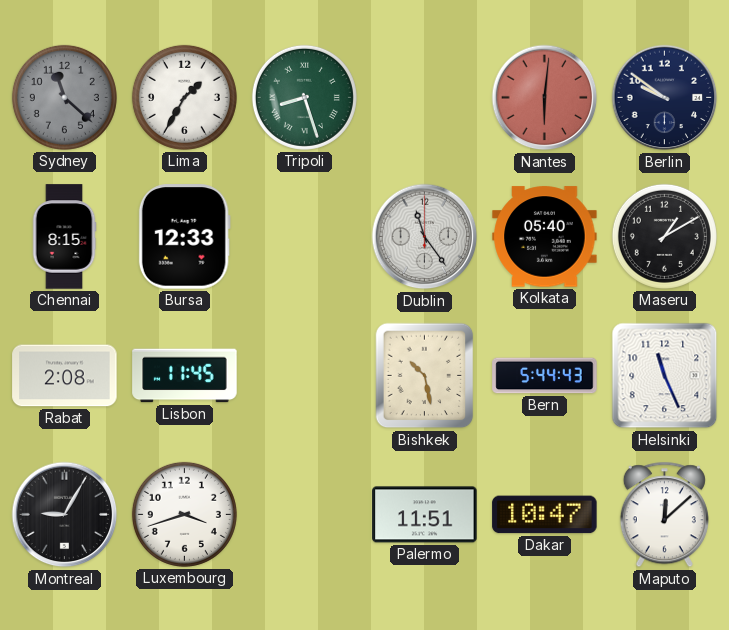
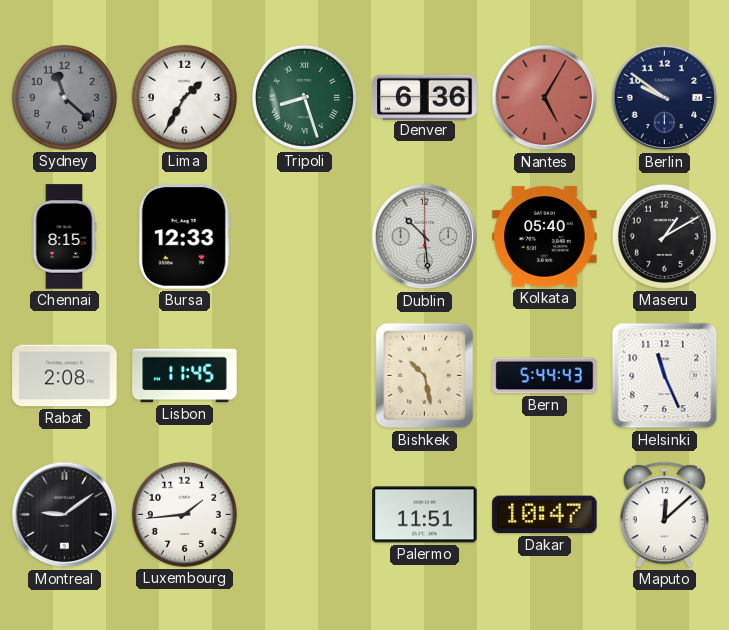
Denver: none -> 6:36
Nantes: 6:01 -> 5:05
Dublin: 11:24 -> 10:29
Montreal: 9:05 -> 9:09
Luxembourg: 3:42 -> 1:44
